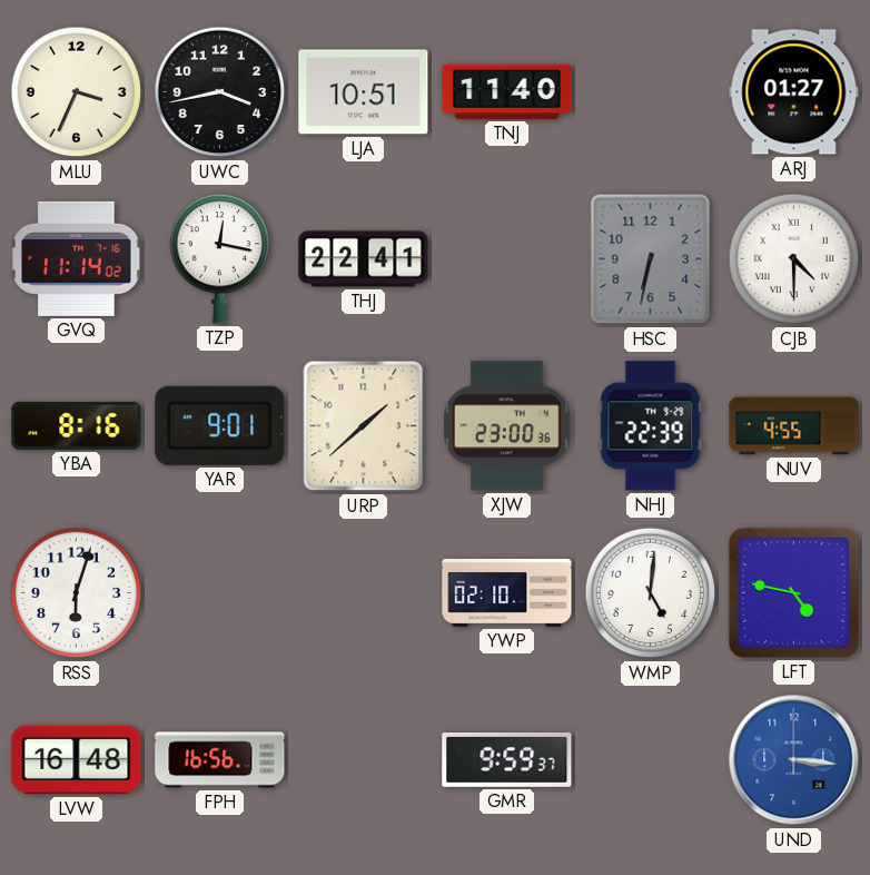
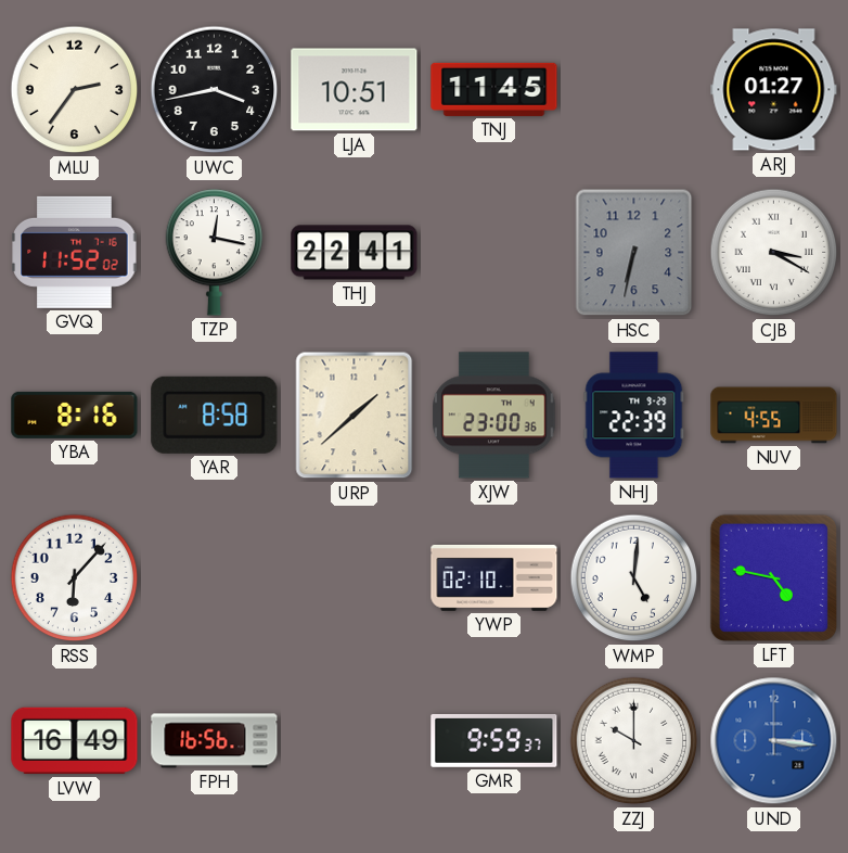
MLU: 3:34 -> 2:36
TNJ: 11:40 -> 11:45
GVQ: 11:14 -> 11:52
CJB: 4:30 -> 3:20
YAR: 9:01 -> 8:58
RSS: 6:03 -> 6:07
LVW: 16:48 -> 16:49
ZZJ: none -> 10:00
